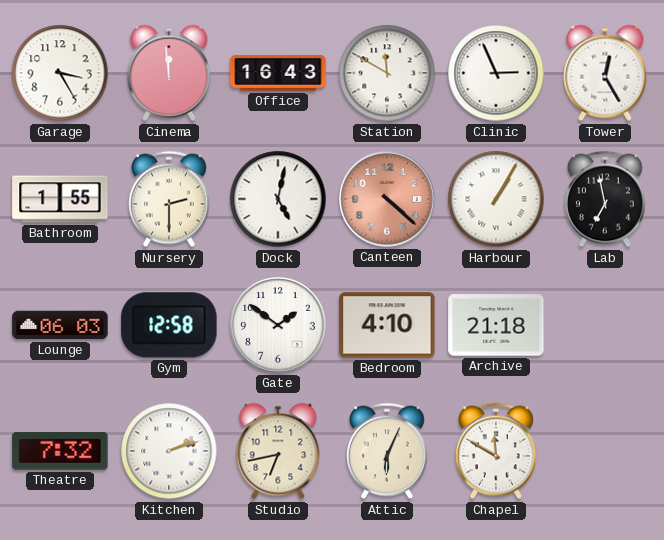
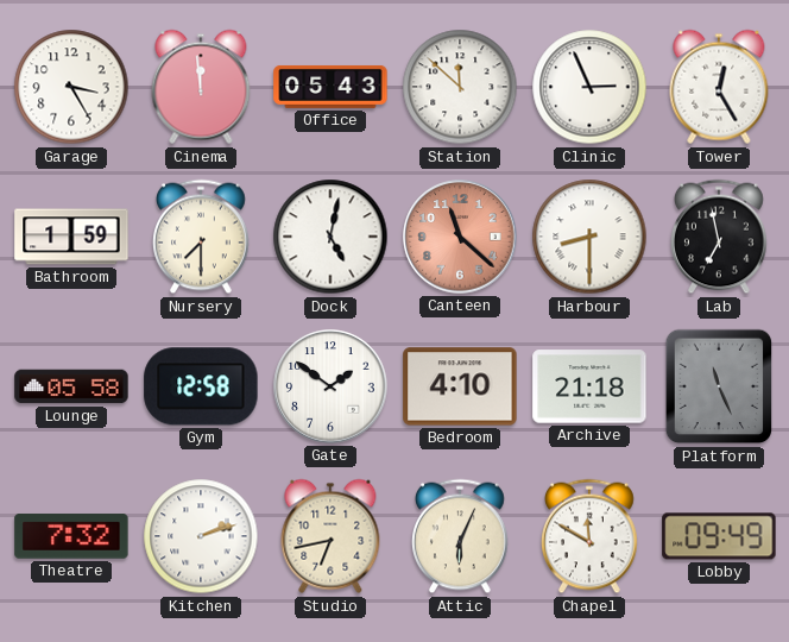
Office: 16:43 -> 05:43
Station: 11:50 -> 11:52
Bathroom: 1:55 -> 1:59
Nursery: 2:30 -> 7:30
Canteen: 4:22 -> 11:22
Harbour: 1:05 -> 8:30
Lounge: 06:03 -> 05:58
Platform: none -> 11:26
Lobby: none -> 09:49
